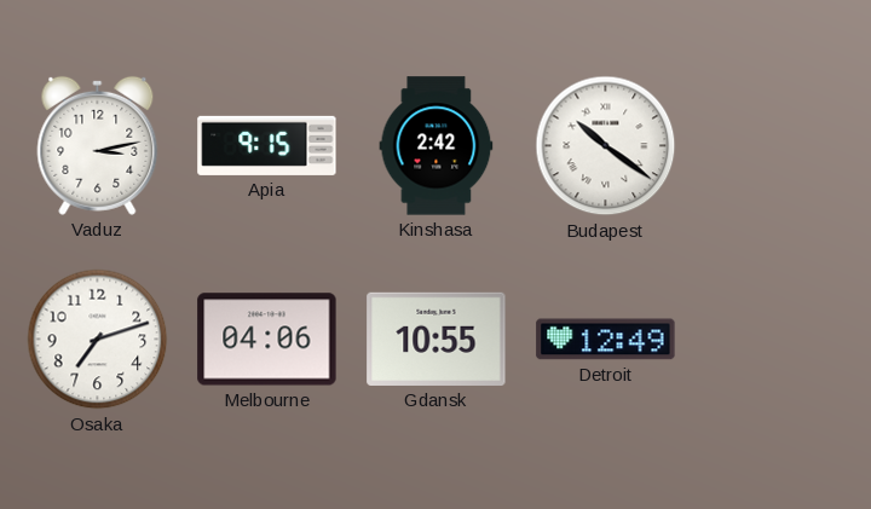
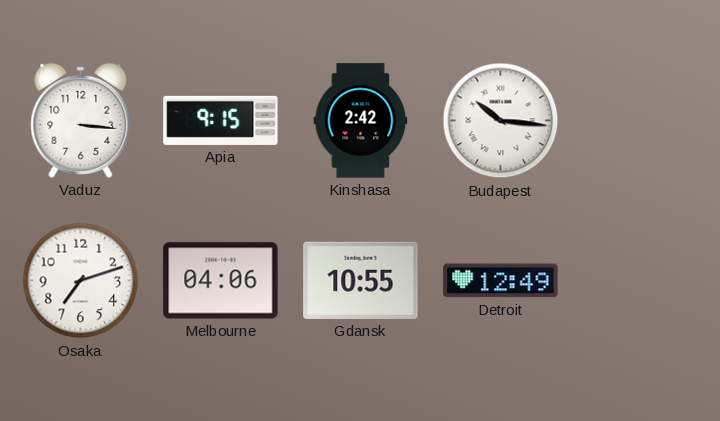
Vaduz: 3:13 -> 3:16
Budapest: 10:21 -> 10:16
